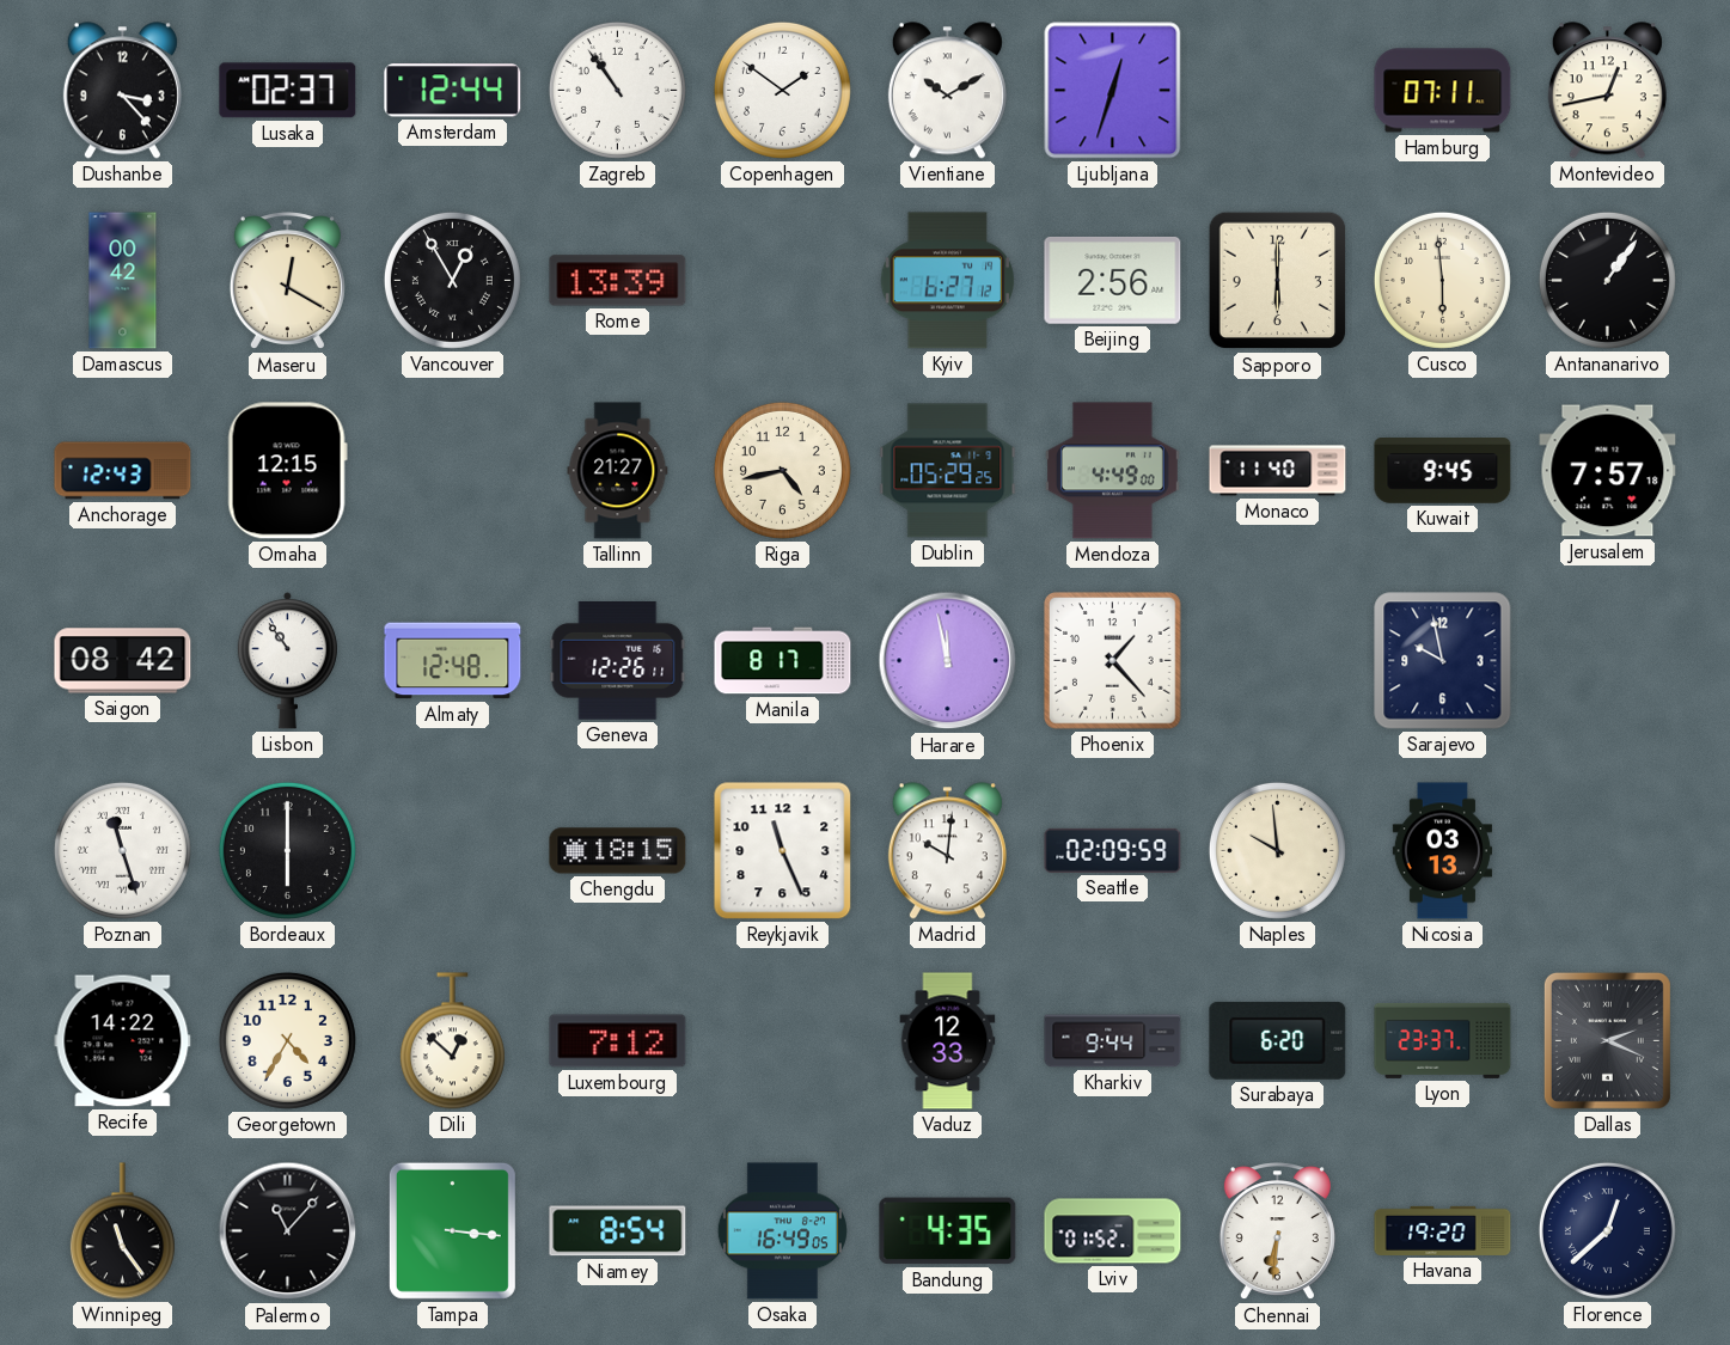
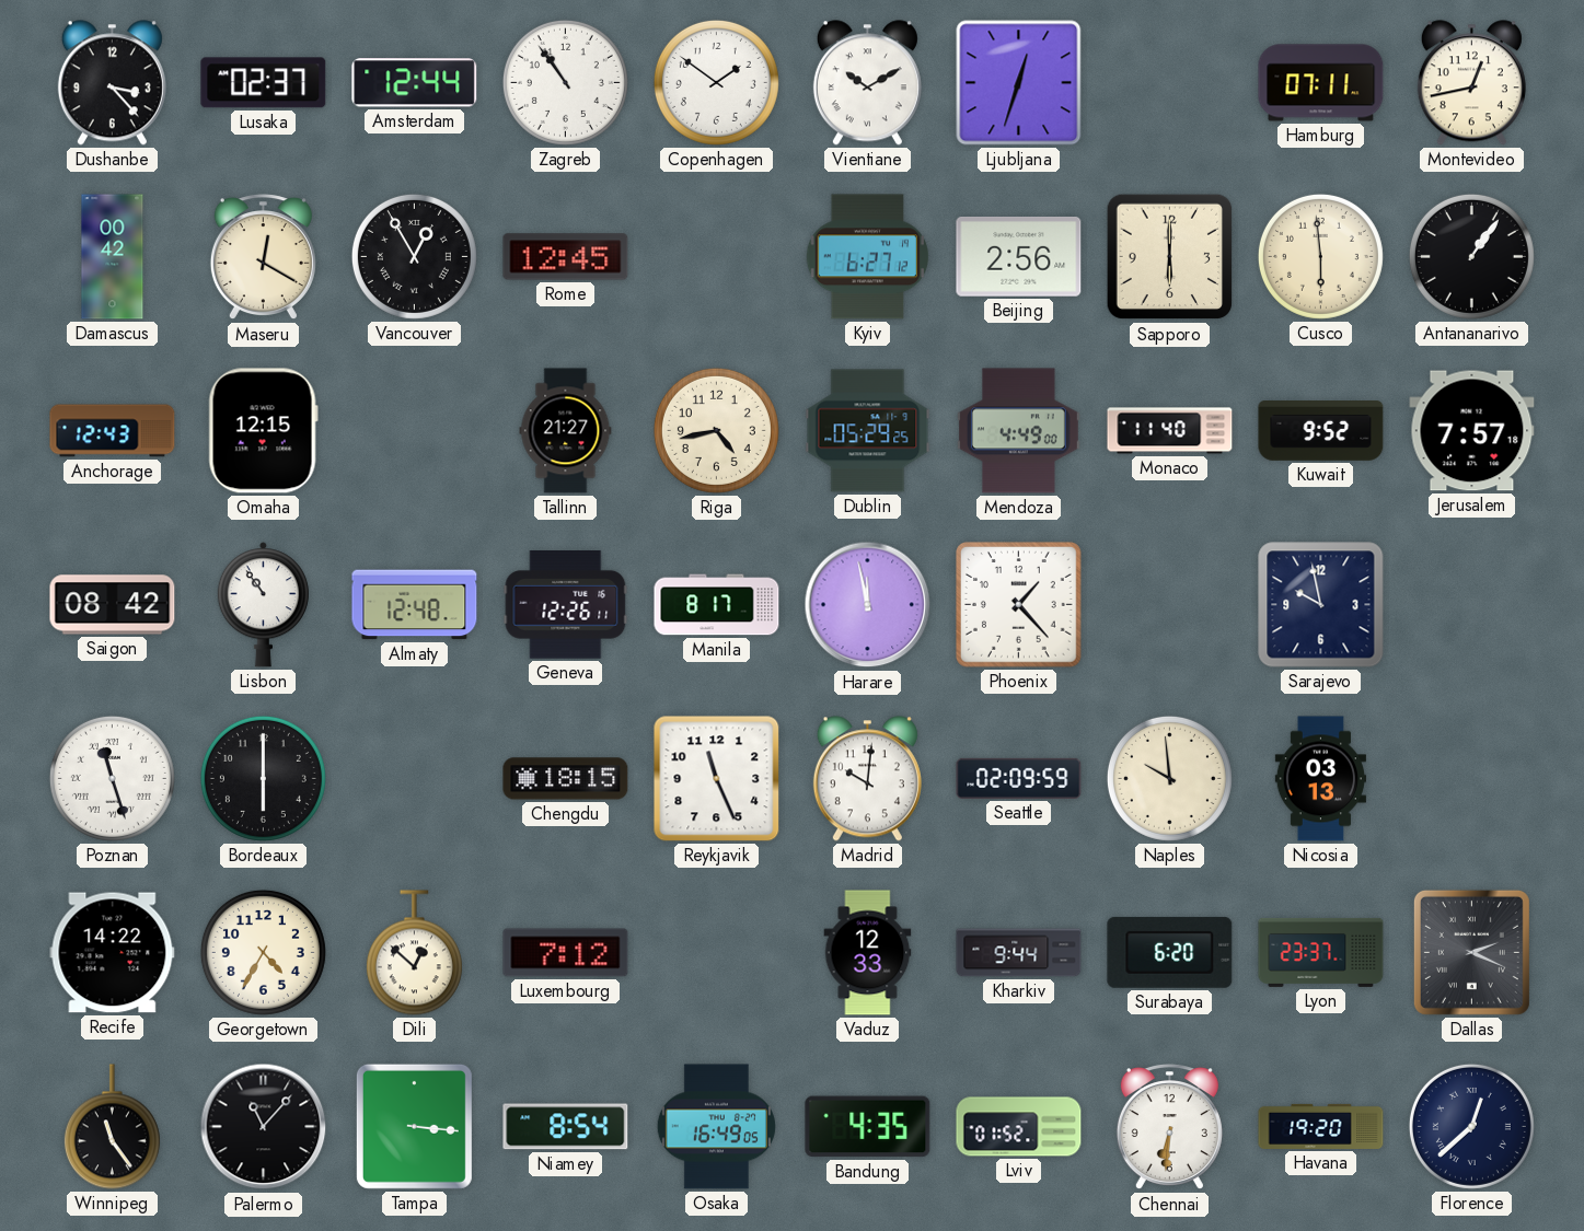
Rome: 13:39 -> 12:45
Kuwait: 9:45 -> 9:52
